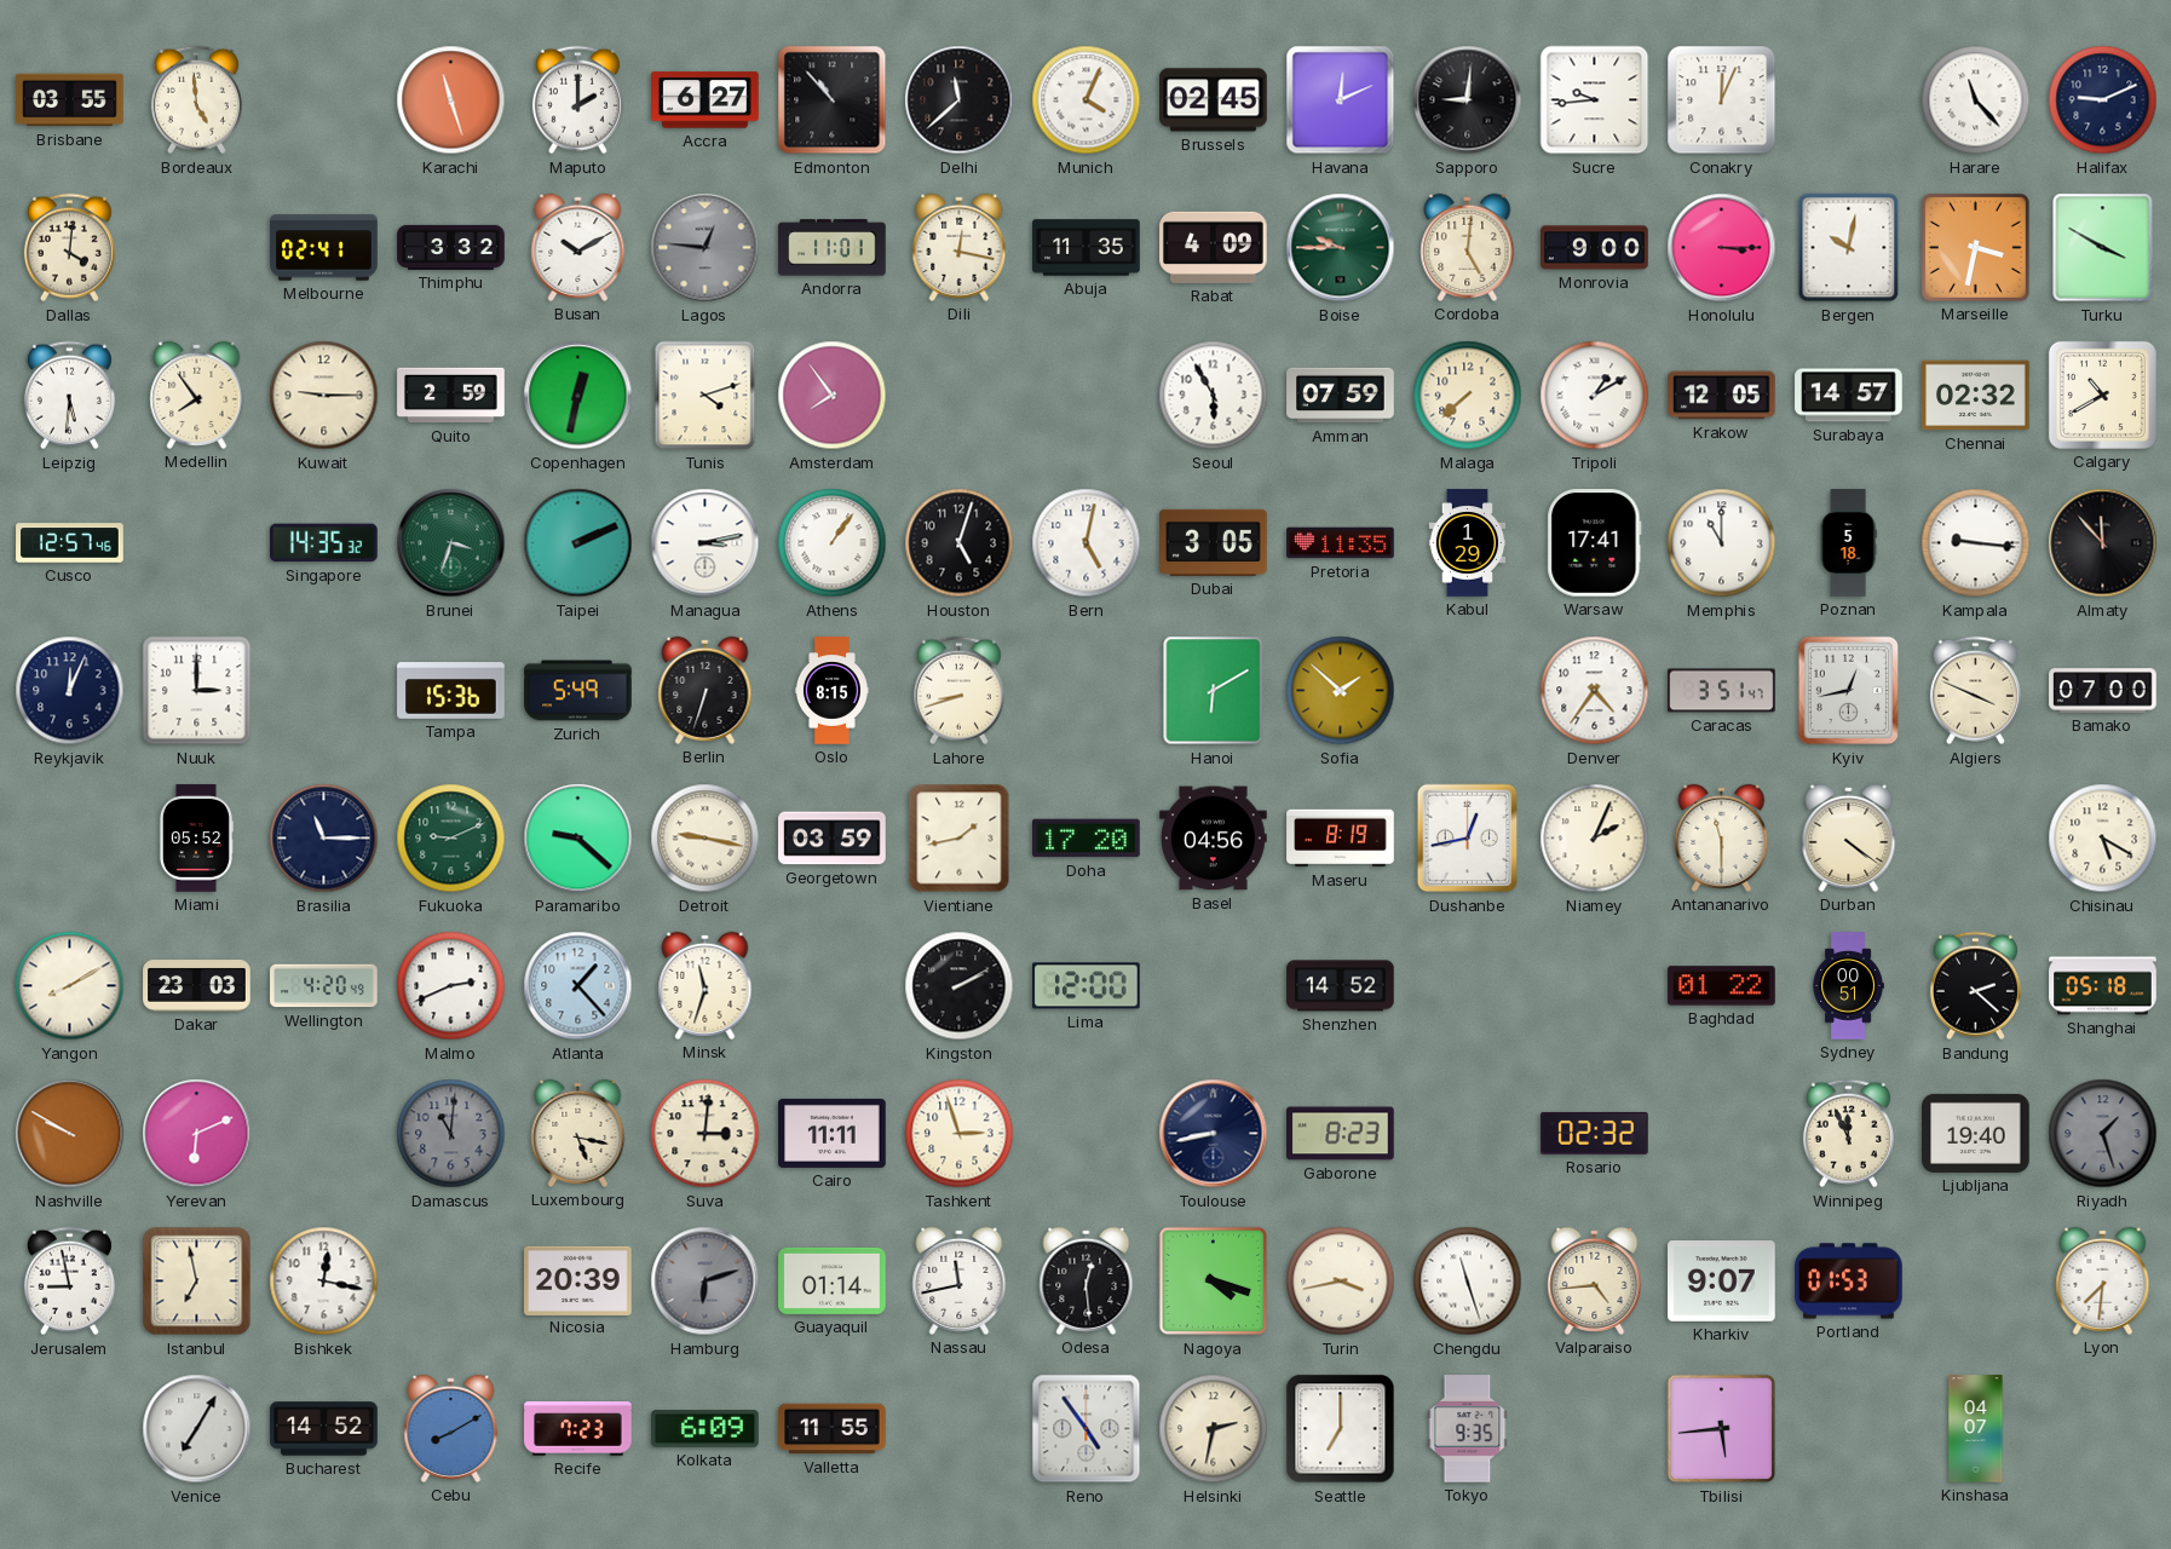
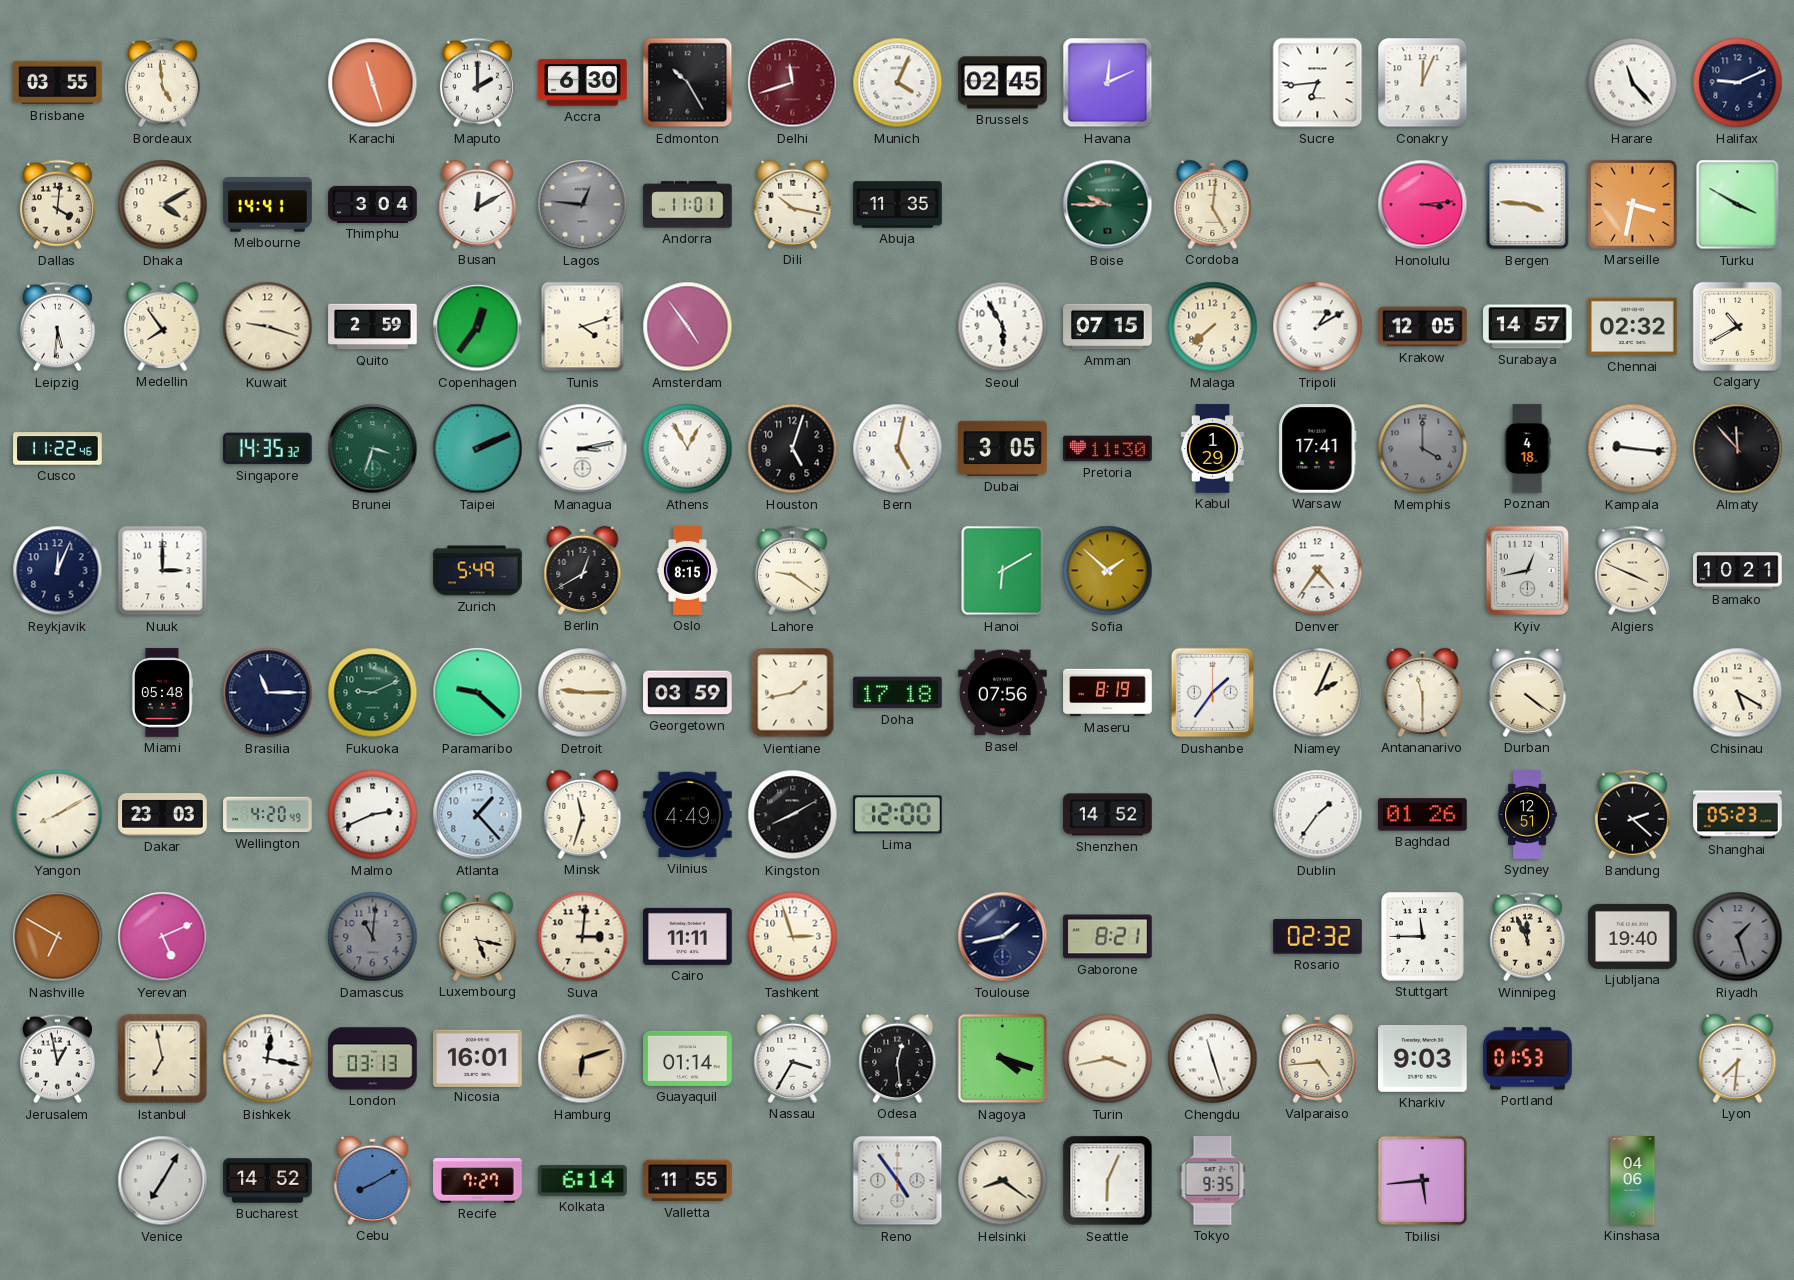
Accra: 6:27 -> 6:30
Edmonton: 10:53 -> 10:25
Delhi: 11:38 -> 11:42
Delhi dial: black -> burgundy
Sapporo: 9:01 -> none
Sucre: 9:44 -> 6:44
Dhaka: none -> 4:10
Melbourne: 02:41 -> 14:41
Thimphu: 3:32 -> 3:04
Busan: 10:10 -> 12:10
Dili: 12:17 -> 10:17
Rabat: 4:09 -> none
Monrovia: 9:00 -> none
Honolulu: 3:15 -> 3:14
Bergen: 10:02 -> 3:46
Kuwait: 9:15 -> 9:18
Copenhagen: 12:32 -> 12:36
Amsterdam: 7:54 -> 4:54
Amman: 07:59 -> 07:15
Cusco: 12:57 -> 11:22
Athens: 1:06 -> 12:55
Pretoria: 11:35 -> 11:30
Memphis: 11:00 -> 4:00
Memphis dial: white -> grey
Poznan: 5:18 -> 4:18
Tampa: 15:36 -> none
Berlin: 6:33 -> 12:40
Lahore: 8:42 -> 9:21
Caracas: 3:51 -> none
Bamako: 07:00 -> 10:21
Miami: 05:52 -> 05:48
Detroit: 9:17 -> 9:15
Doha: 17:20 -> 17:18
Basel: 04:56 -> 07:56
Dushanbe: 12:43 -> 1:36
Vilnius: none -> 4:49
Kingston: 2:10 -> 8:10
Dublin: none -> 1:36
Baghdad: 01:22 -> 01:26
Sydney: 00:51 -> 12:51
Shanghai: 05:18 -> 05:23
Nashville: 9:50 -> 6:50
Yerevan: 6:11 -> 5:11
Toulouse: 8:43 -> 1:43
Gaborone: 8:23 -> 8:21
Stuttgart: none -> 11:45
Jerusalem: 8:58 -> 12:58
London: none -> 03:13
Nicosia: 20:39 -> 16:01
Hamburg dial: grey -> champagne
Nassau: 11:43 -> 3:35
Kharkiv: 9:07 -> 9:03
Recife: 7:23 -> 7:27
Kolkata: 6:09 -> 6:14
Helsinki: 2:32 -> 8:21
Seattle: 7:00 -> 6:04
Kinshasa: 04:07 -> 04:06
